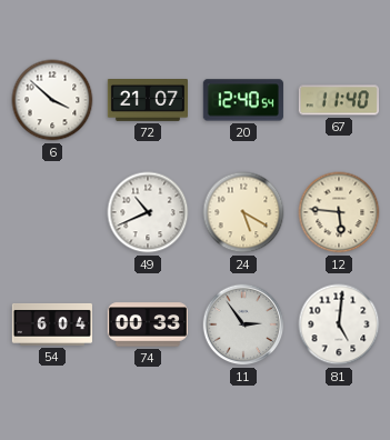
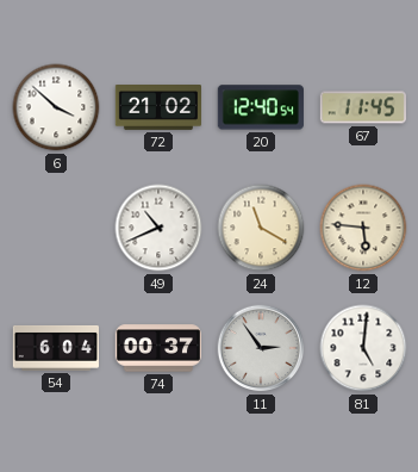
72: 21:07 -> 21:02
67: 11:40 -> 11:45
24: 5:20 -> 11:20
74: 00:33 -> 00:37
